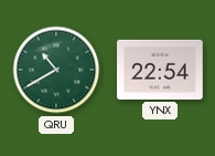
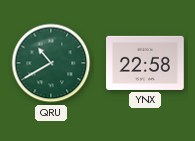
YNX: 22:54 -> 22:58
